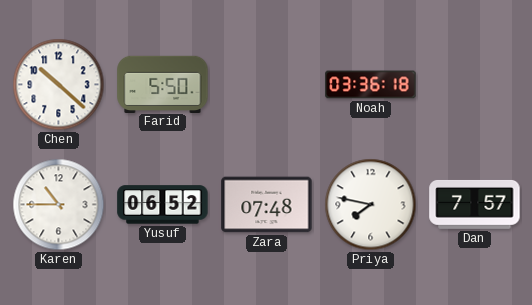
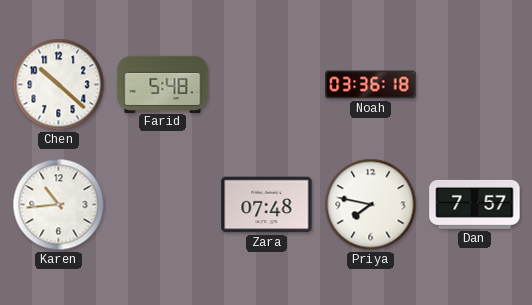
Farid: 5:50 -> 5:48
Karen: 10:45 -> 10:44
Yusuf: 06:52 -> none
